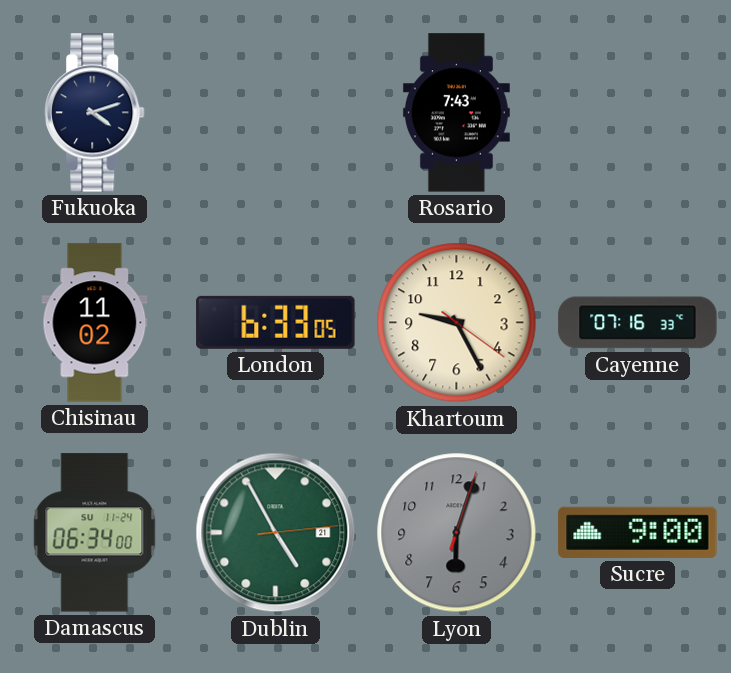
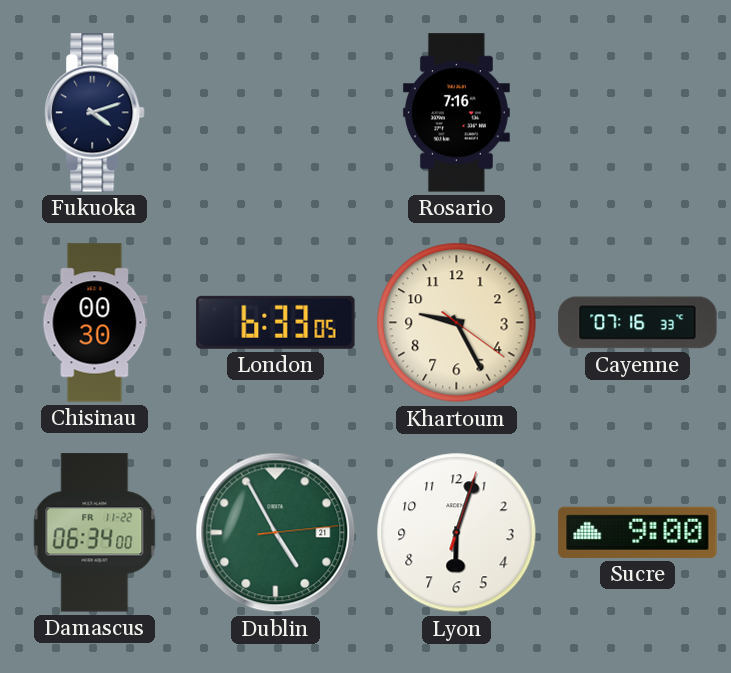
Rosario: 7:43 -> 7:16
Chisinau: 11:02 -> 00:30
Damascus date: SU 11-24 -> FR 11-22
Lyon dial: grey -> white
